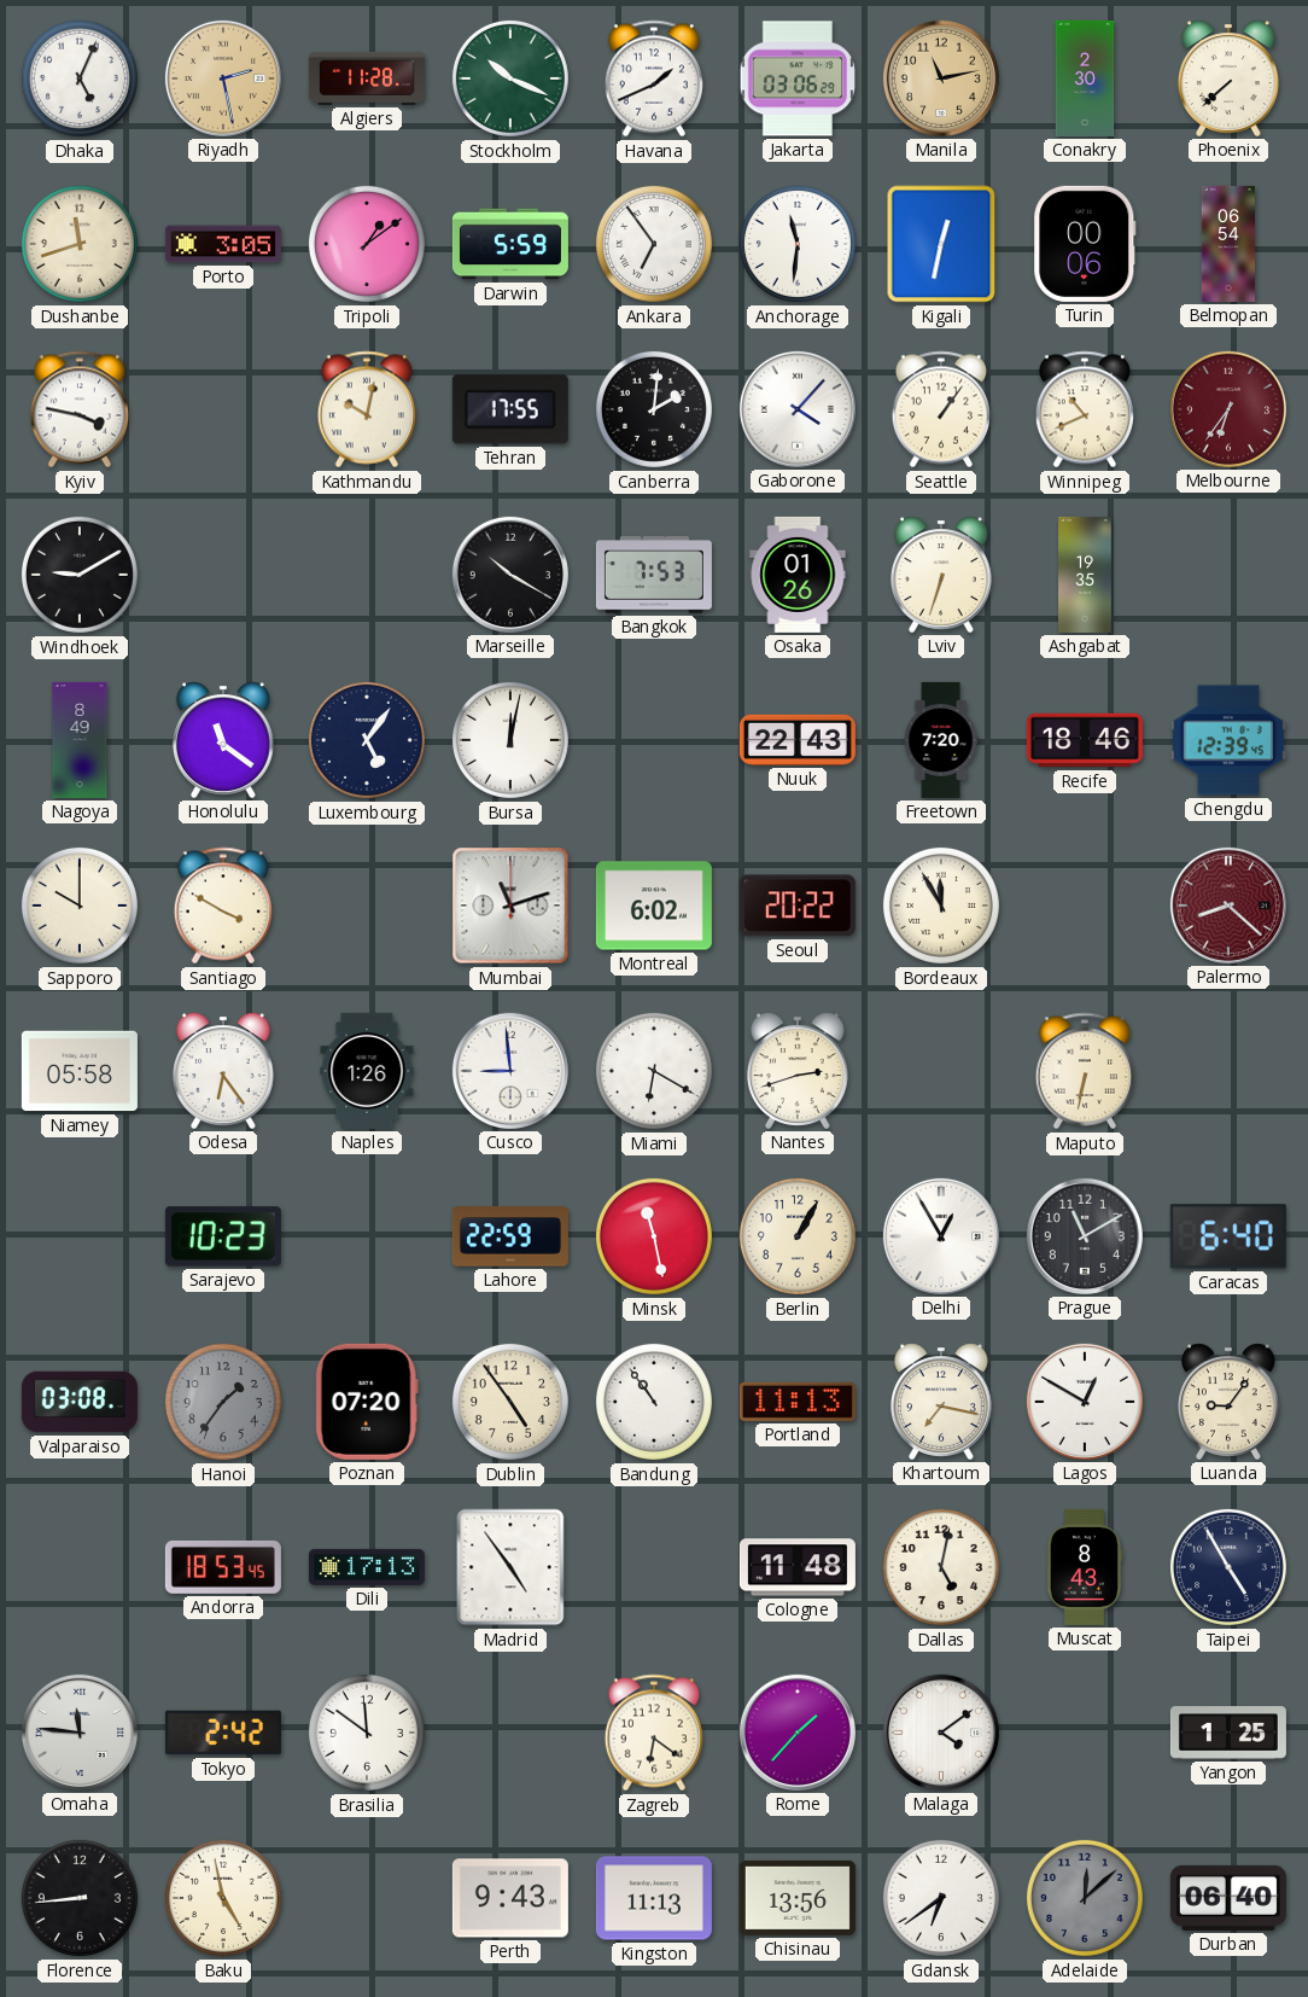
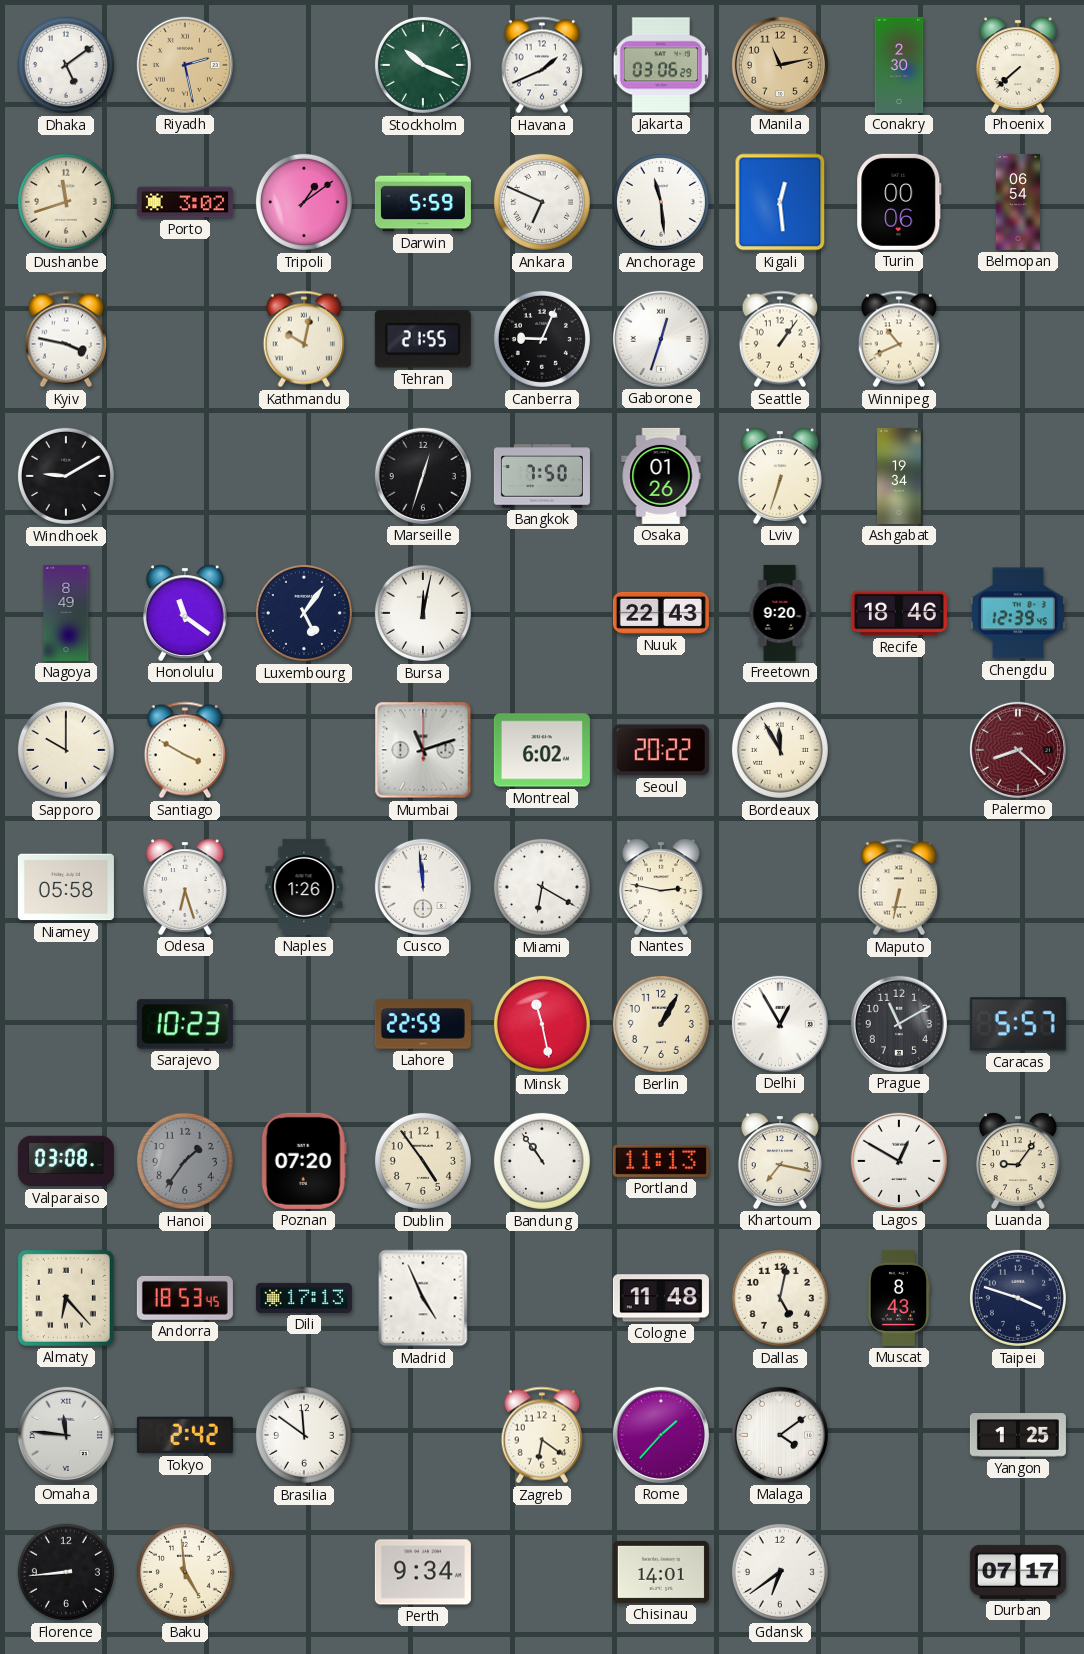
Dhaka: 5:04 -> 5:09
Algiers: 11:28 -> none
Porto: 3:05 -> 3:02
Ankara: 6:54 -> 6:49
Anchorage: 11:31 -> 11:29
Kigali: 12:32 -> 12:29
Tehran: 17:55 -> 21:55
Canberra: 2:01 -> 9:04
Gaborone: 4:07 -> 12:33
Melbourne: 6:36 -> none
Marseille: 10:20 -> 12:33
Bangkok: 7:53 -> 7:50
Ashgabat: 19:35 -> 19:34
Freetown: 7:20 -> 9:20
Odesa: 6:24 -> 6:27
Cusco: 8:59 -> 11:59
Nantes: 2:42 -> 2:47
Caracas: 6:40 -> 5:57
Almaty: none -> 6:23
Madrid: 4:54 -> 4:56
Taipei: 4:55 -> 3:48
Baku: 4:58 -> 4:59
Perth: 9:43 -> 9:34
Kingston: 11:13 -> none
Chisinau: 13:56 -> 14:01
Adelaide: 12:08 -> none
Durban: 06:40 -> 07:17
